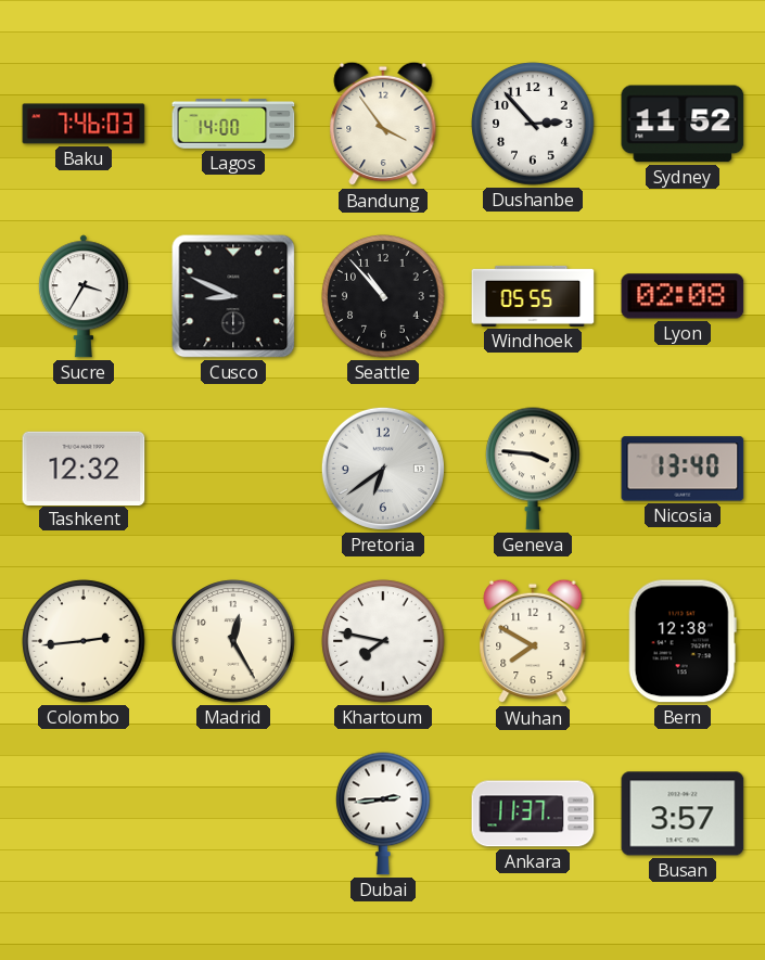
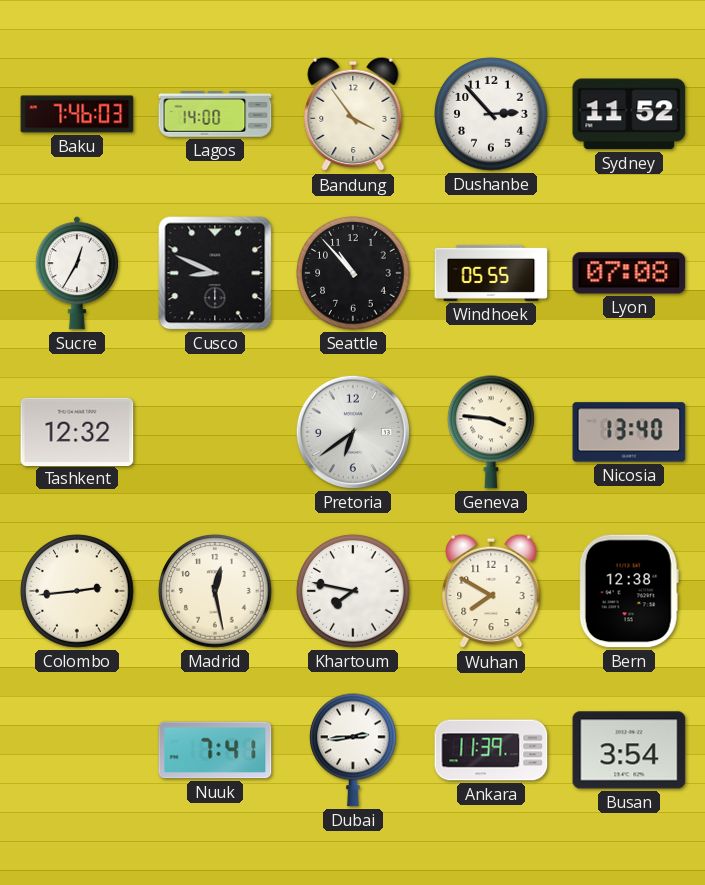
Sucre: 3:35 -> 12:35
Lyon: 02:08 -> 07:08
Madrid: 12:25 -> 12:28
Nuuk: none -> 7:41
Ankara: 11:37 -> 11:39
Busan: 3:57 -> 3:54
